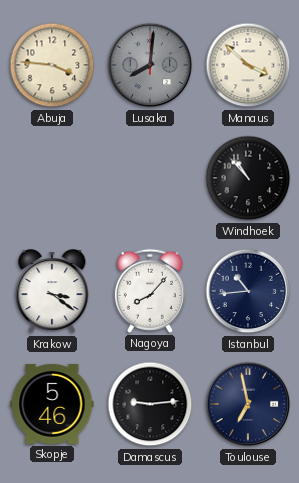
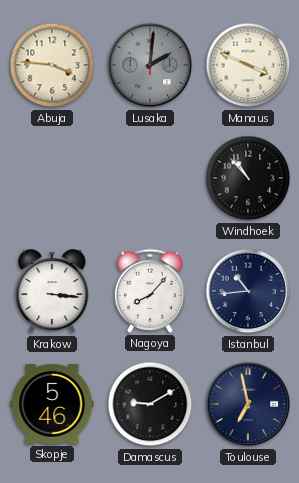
Lusaka: 8:01 -> 2:01
Manaus: 3:52 -> 3:49
Krakow: 3:21 -> 3:16
Damascus: 9:14 -> 9:10
